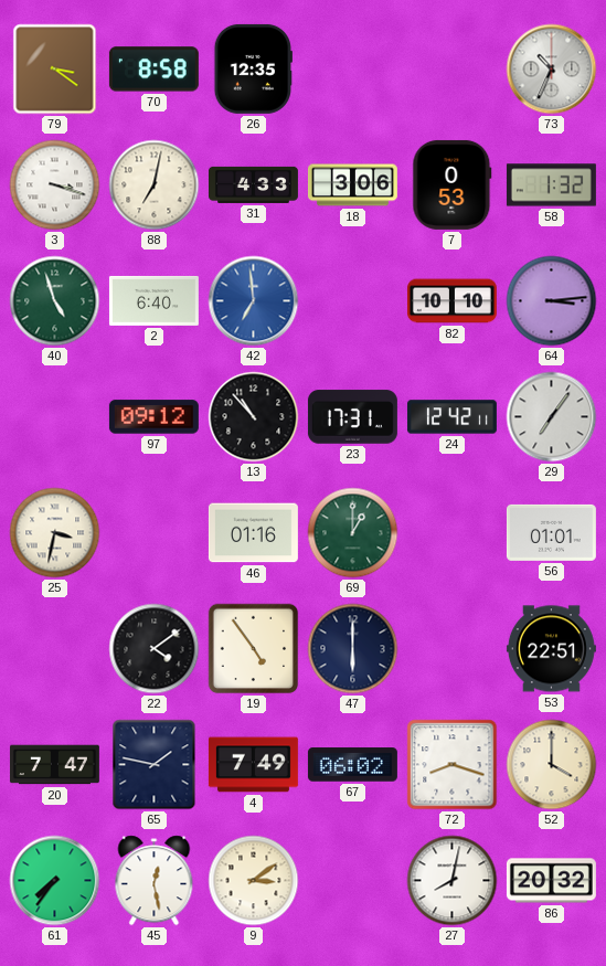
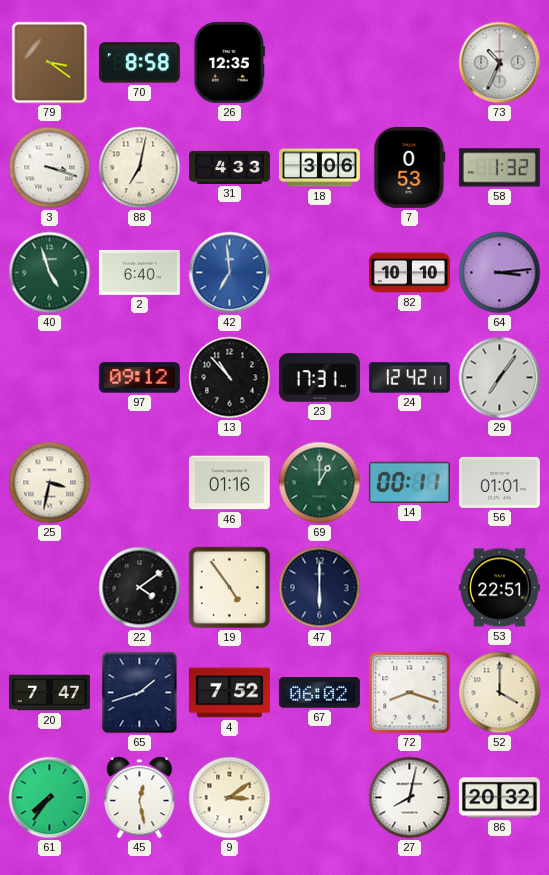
14: none -> 00:11
65: 1:47 -> 1:42
4: 7:49 -> 7:52
